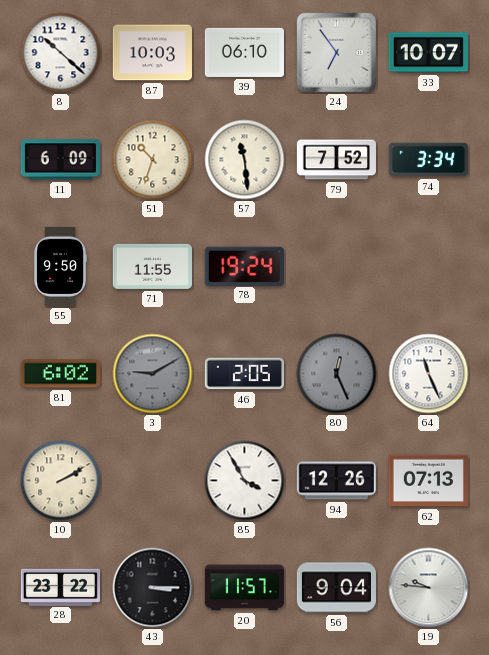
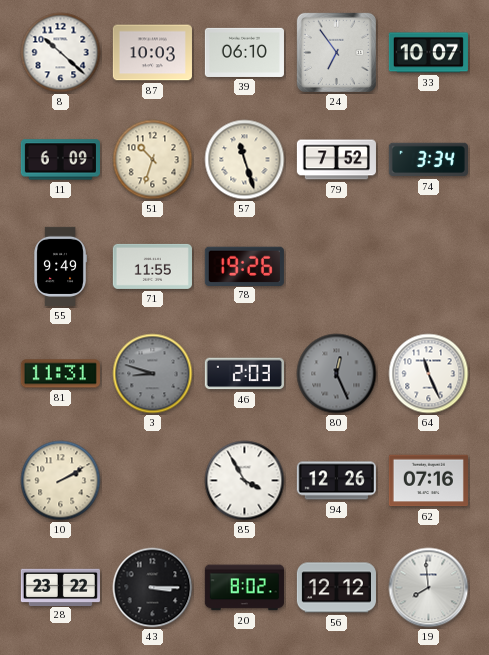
57: 11:29 -> 11:27
55: 9:50 -> 9:49
78: 19:24 -> 19:26
81: 6:02 -> 11:31
3: 9:10 -> 8:48
46: 2:05 -> 2:03
62: 07:13 -> 07:16
20: 11:57 -> 8:02
56: 9:04 -> 12:12
19: 9:46 -> 7:59
